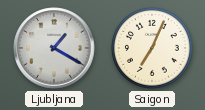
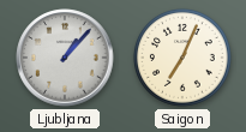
Ljubljana: 1:20 -> 1:07
